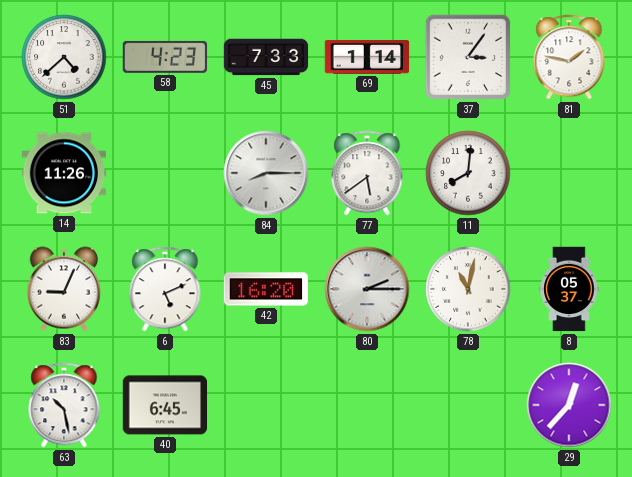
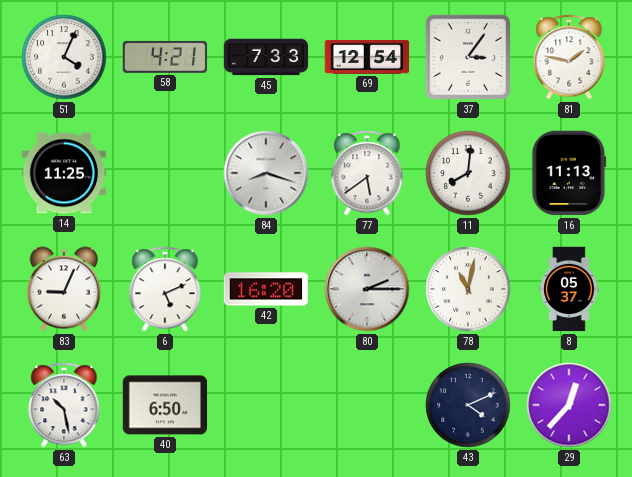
51: 4:38 -> 4:04
58: 4:23 -> 4:21
69: 1:14 -> 12:54
14: 11:26 -> 11:25
84: 8:15 -> 8:18
16: none -> 11:13
40: 6:45 -> 6:50
43: none -> 4:11
